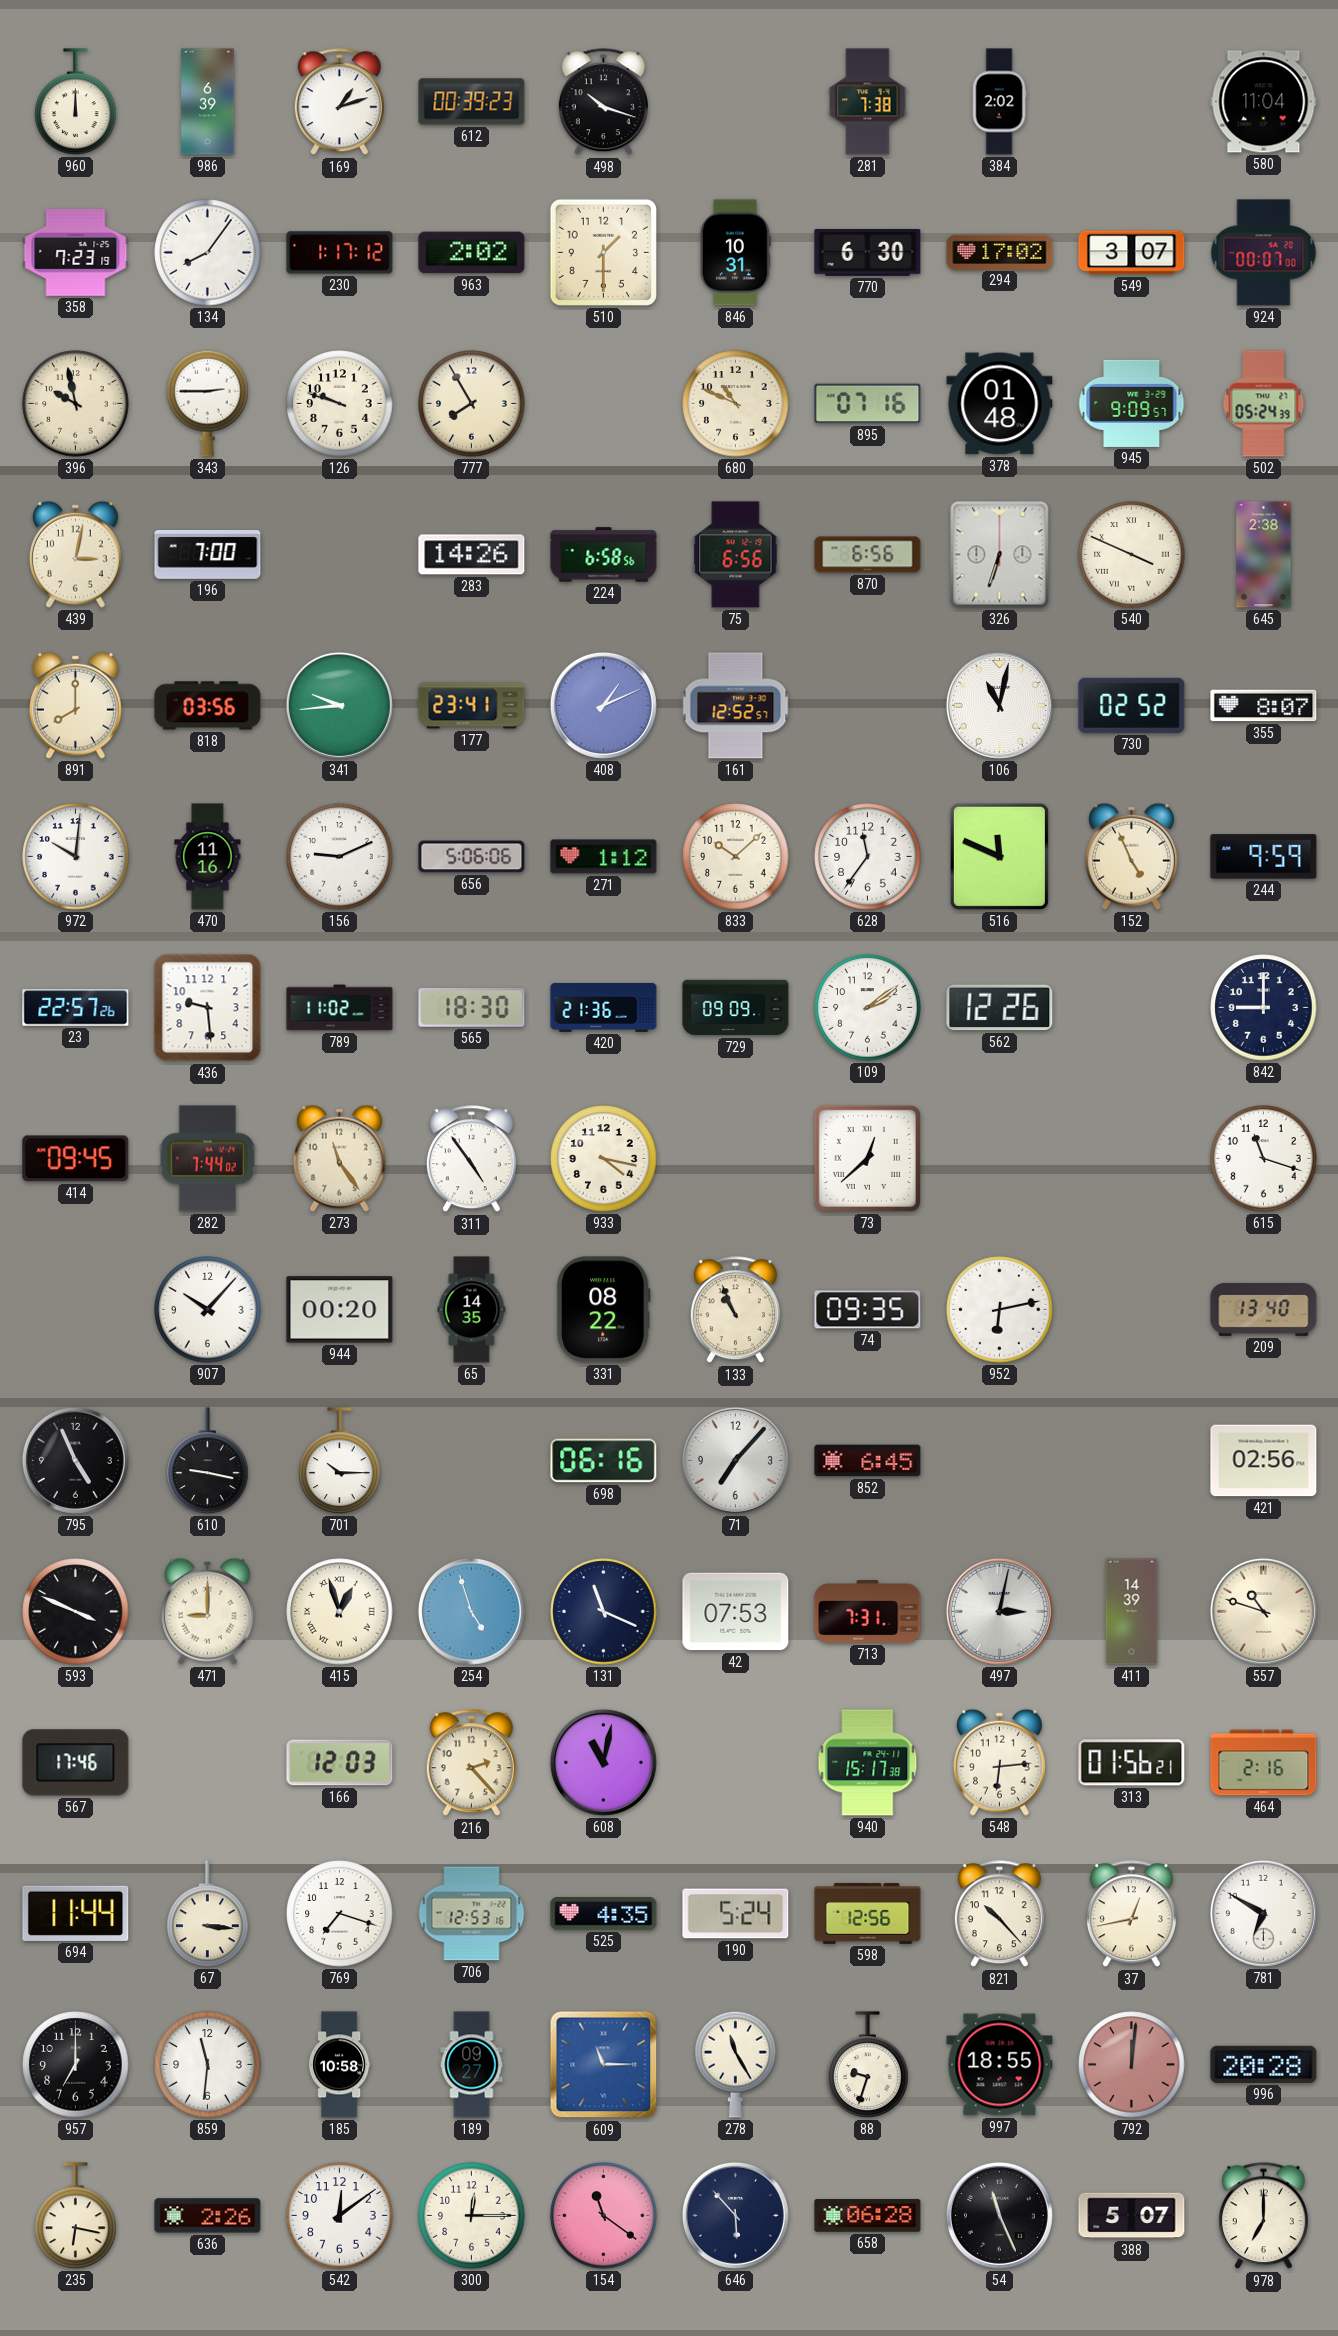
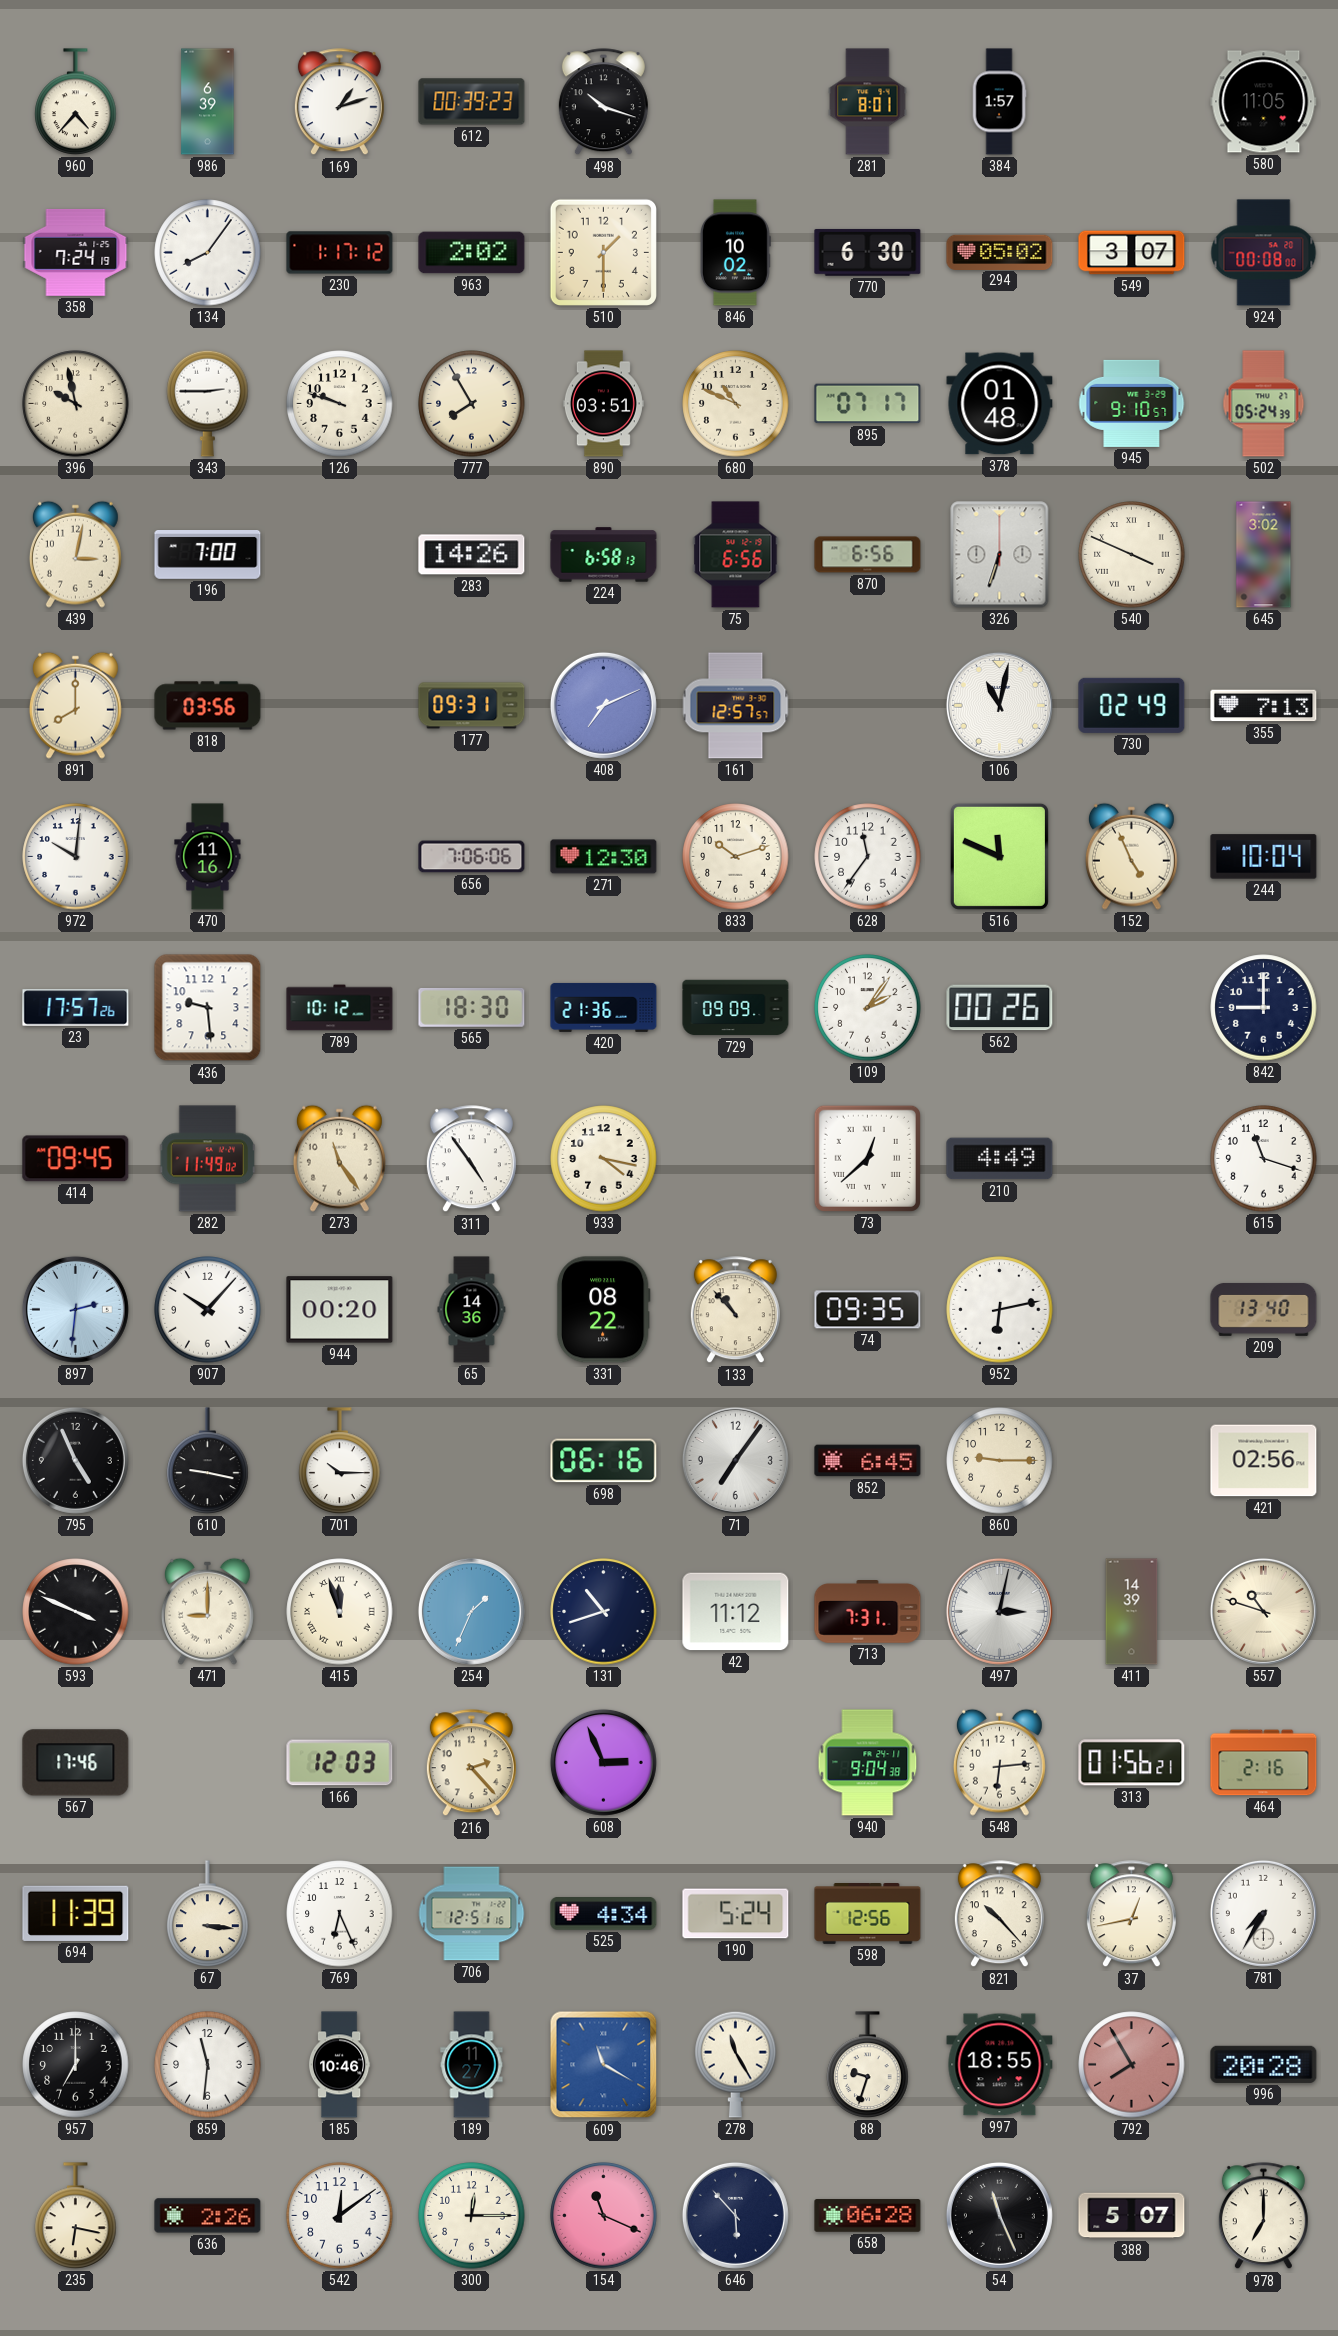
960: 12:00 -> 4:37
281: 7:38 -> 8:01
384: 2:02 -> 1:57
580: 11:04 -> 11:05
358: 7:23 -> 7:24
846: 10:31 -> 10:02
294: 17:02 -> 05:02
924: 00:07 -> 00:08
890: none -> 03:51
895: 07:16 -> 07:17
945: 9:09 -> 9:10
224: 6:58:56 -> 6:58:13
645: 2:38 -> 3:02
341: 9:44 -> none
177: 23:41 -> 09:31
408: 1:11 -> 7:11
161: 12:52 -> 12:57
730: 02:52 -> 02:49
355: 8:07 -> 7:13
156: 9:11 -> none
656: 5:06 -> 7:06
271: 1:12 -> 12:30
833: 10:08 -> 10:12
244: 9:59 -> 10:04
23: 22:57 -> 17:57
789: 11:02 -> 10:12
109: 2:09 -> 2:06
562: 12:26 -> 00:26
282: 7:44 -> 11:49
210: none -> 4:49
897: none -> 2:31
65: 14:35 -> 14:36
133: 10:56 -> 10:53
71: 7:07 -> 7:06
860: none -> 9:15
415: 12:57 -> 11:57
254: 4:57 -> 1:34
131: 11:19 -> 10:42
42: 07:53 -> 11:12
608: 11:02 -> 2:56
940: 15:17 -> 9:04
694: 11:44 -> 11:39
769: 7:18 -> 6:26
706: 12:53 -> 12:51
525: 4:35 -> 4:34
781: 6:50 -> 7:35
185: 10:58 -> 10:46
189: 09:27 -> 11:27
609: 11:15 -> 11:20
792: 12:01 -> 7:55
154: 11:21 -> 11:19
